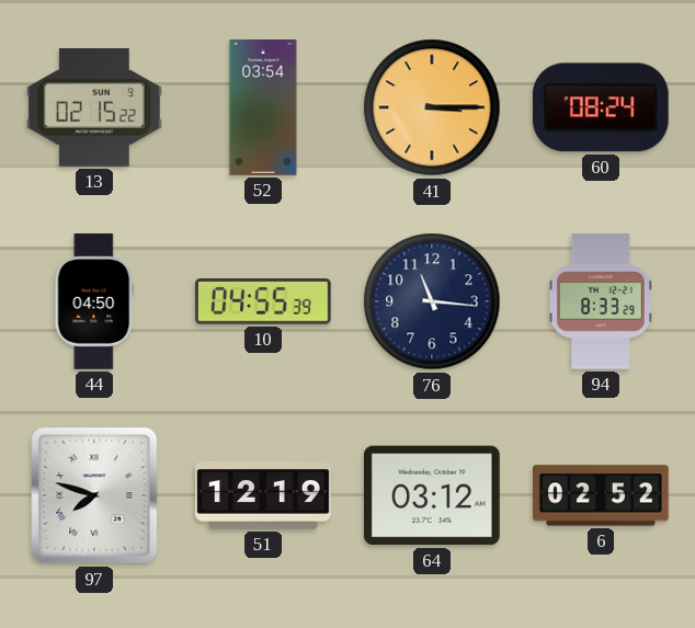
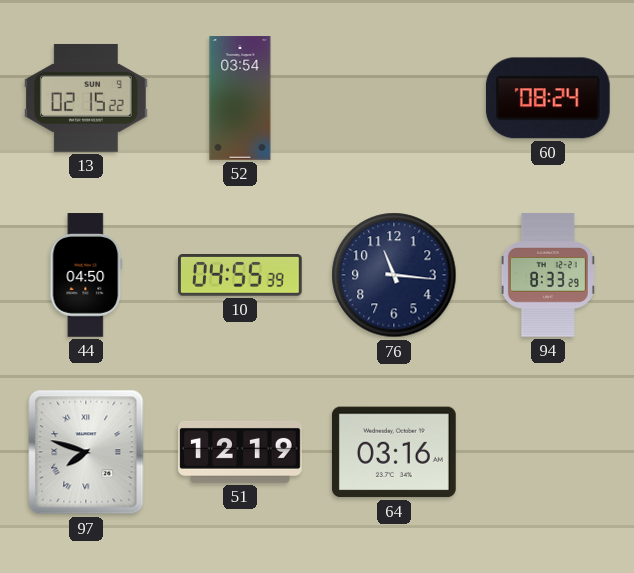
41: 3:15 -> none
64: 03:12 -> 03:16
6: 02:52 -> none
